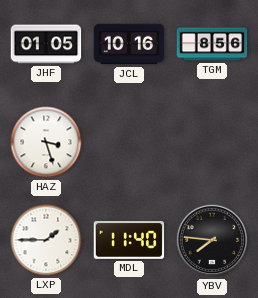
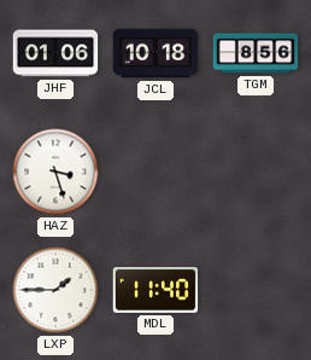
JHF: 01:05 -> 01:06
JCL: 10:16 -> 10:18
YBV: 7:46 -> none
